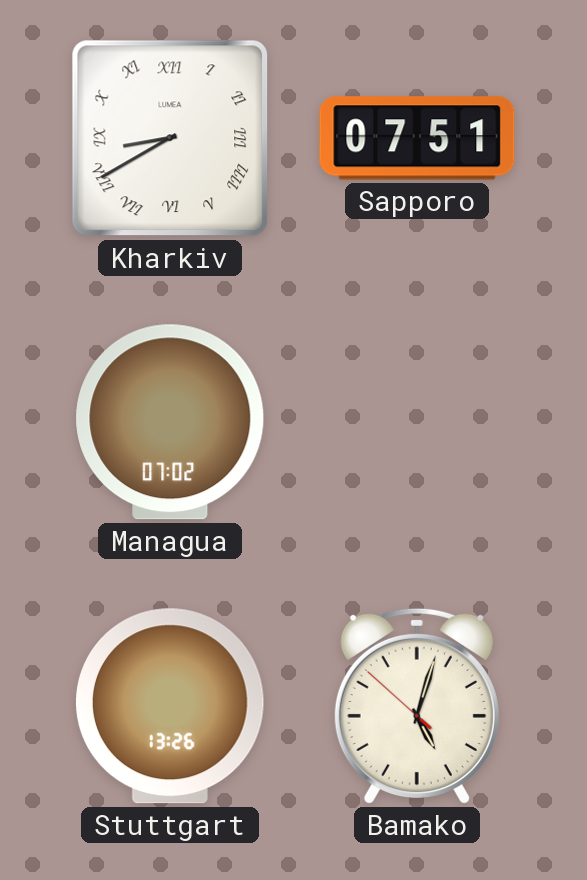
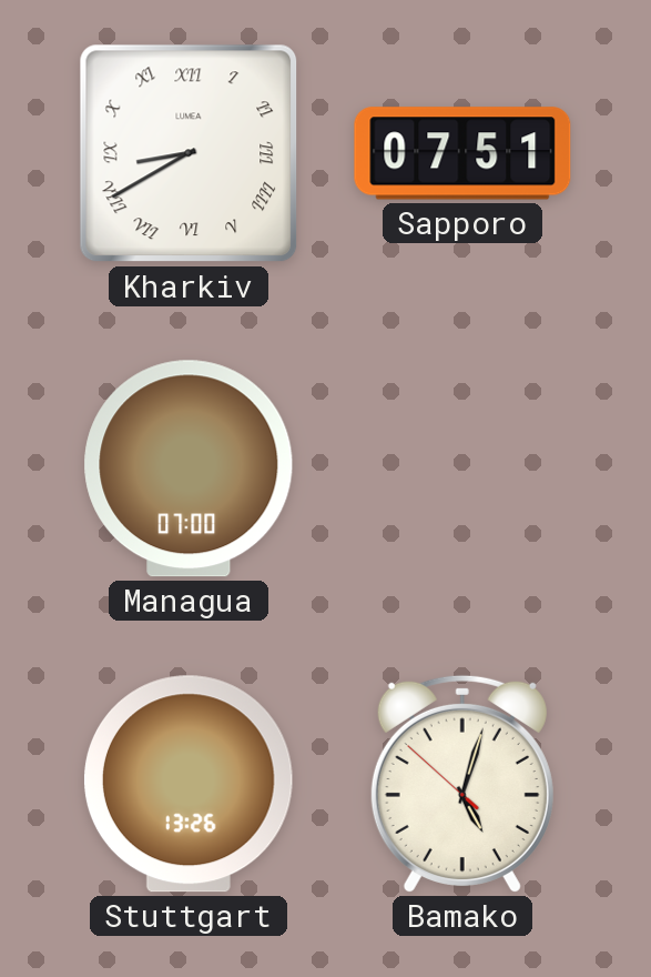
Managua: 07:02 -> 07:00
